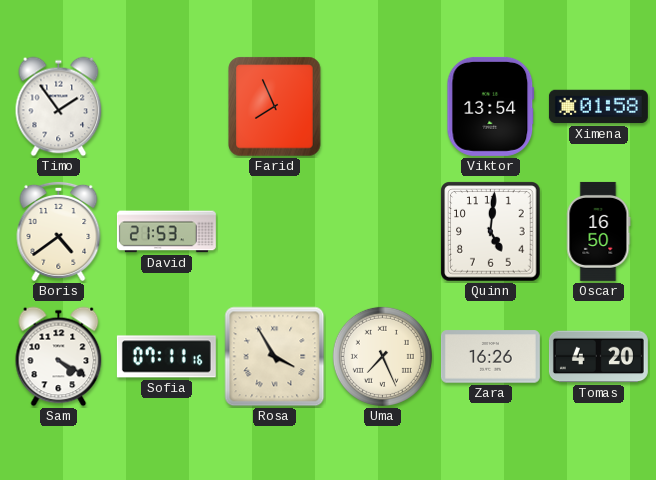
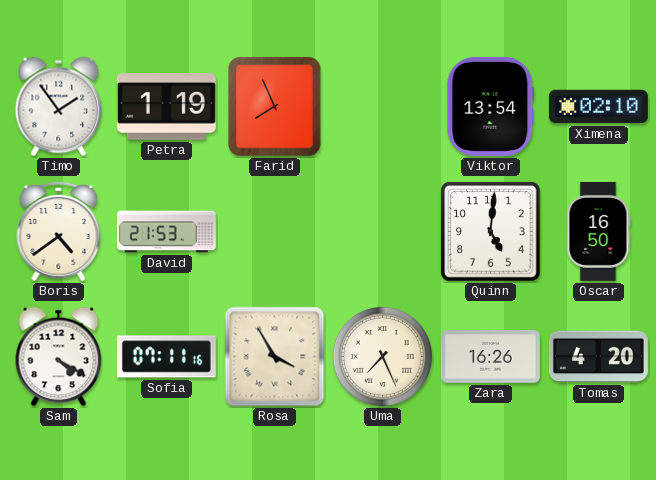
Petra: none -> 1:19
Ximena: 01:58 -> 02:10
